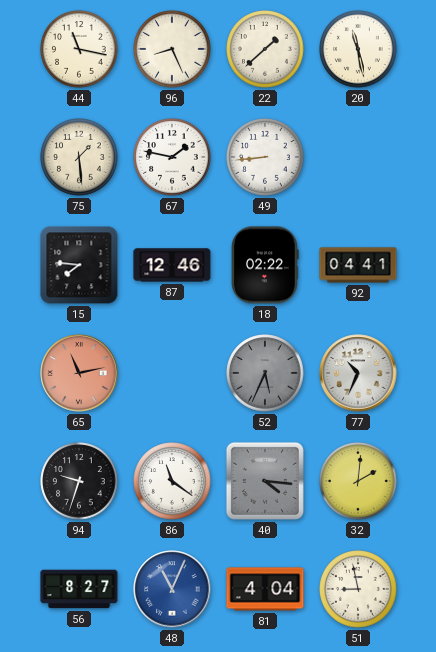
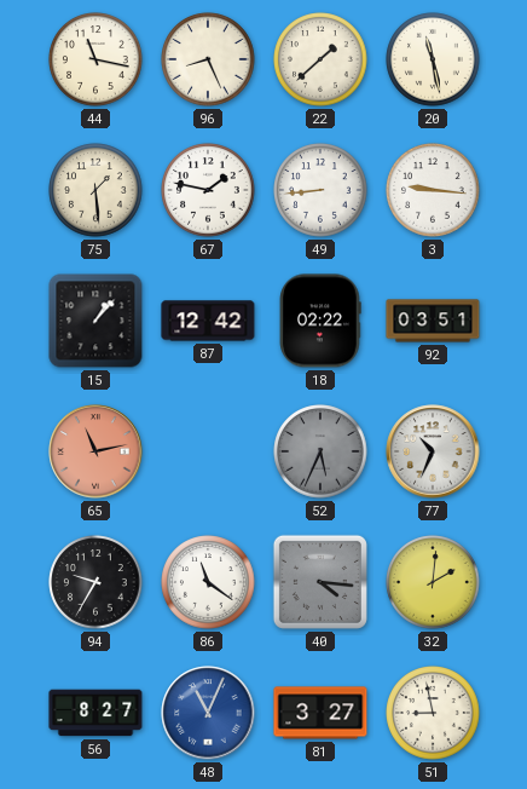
3: none -> 9:16
15: 7:46 -> 1:07
87: 12:46 -> 12:42
92: 04:41 -> 03:51
94: 9:33 -> 9:35
81: 4:04 -> 3:27
